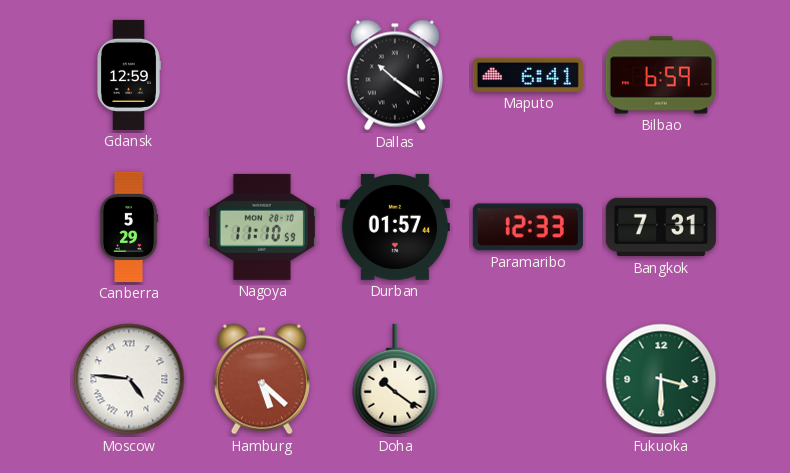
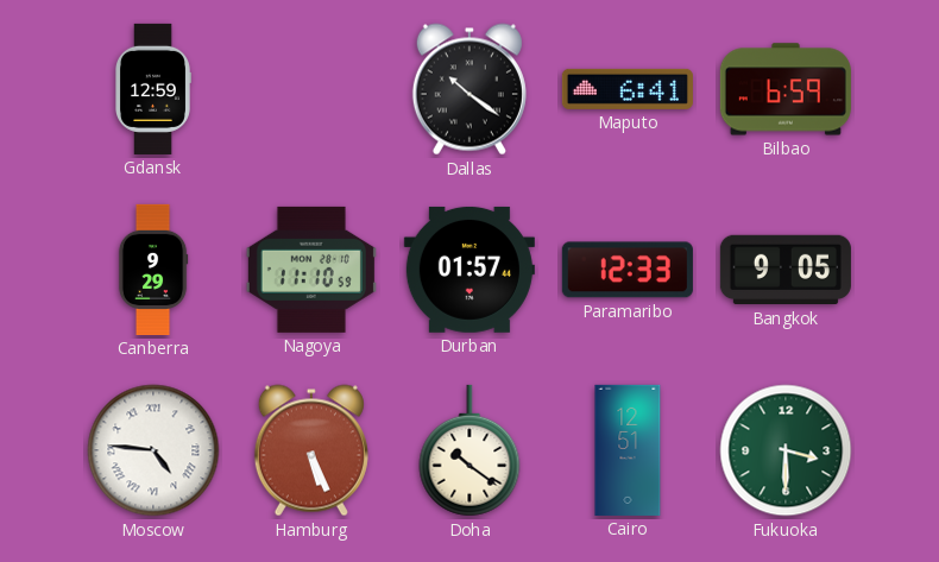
Canberra: 5:29 -> 9:29
Bangkok: 7:31 -> 9:05
Hamburg: 5:22 -> 5:26
Cairo: none -> 12:51
